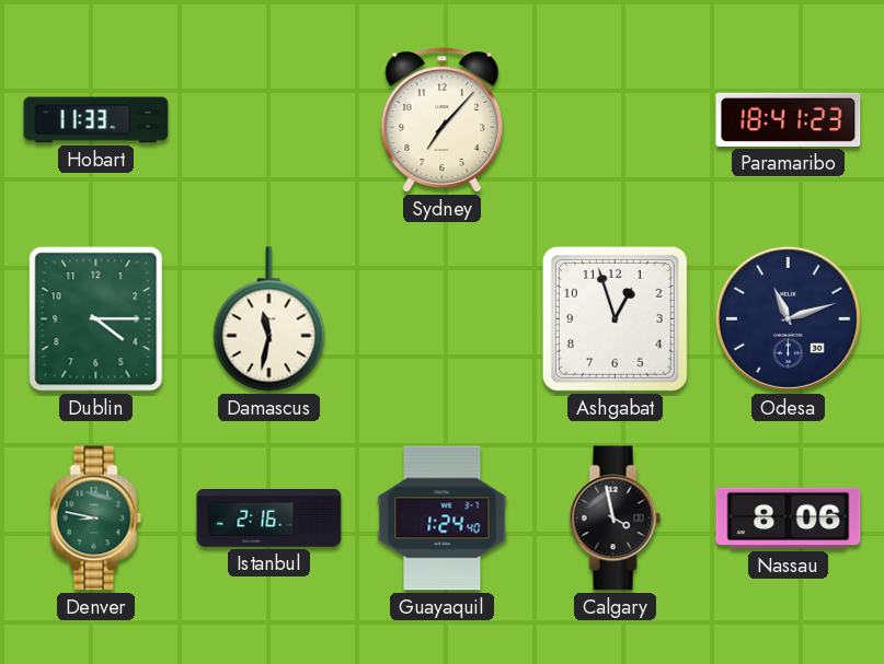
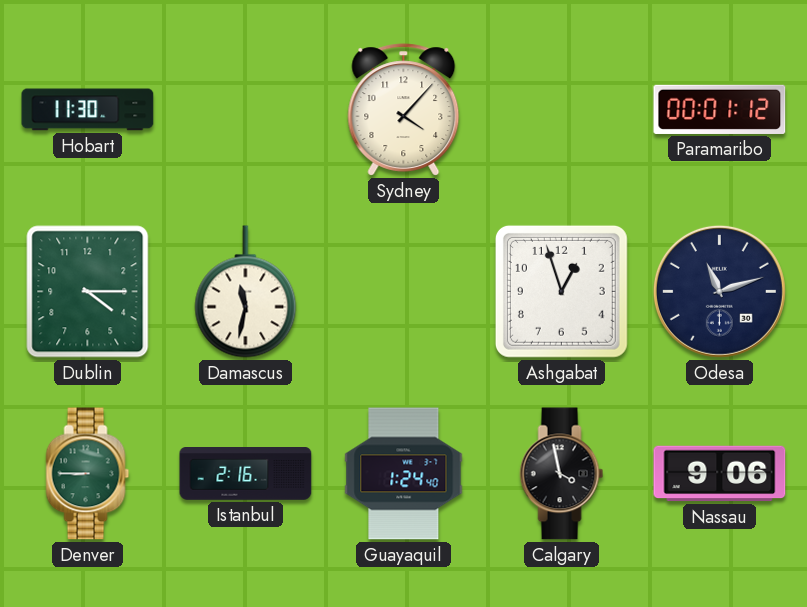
Hobart: 11:33 -> 11:30
Sydney: 7:07 -> 4:07
Paramaribo: 18:41 -> 00:01
Denver: 8:47 -> 8:45
Nassau: 8:06 -> 9:06
